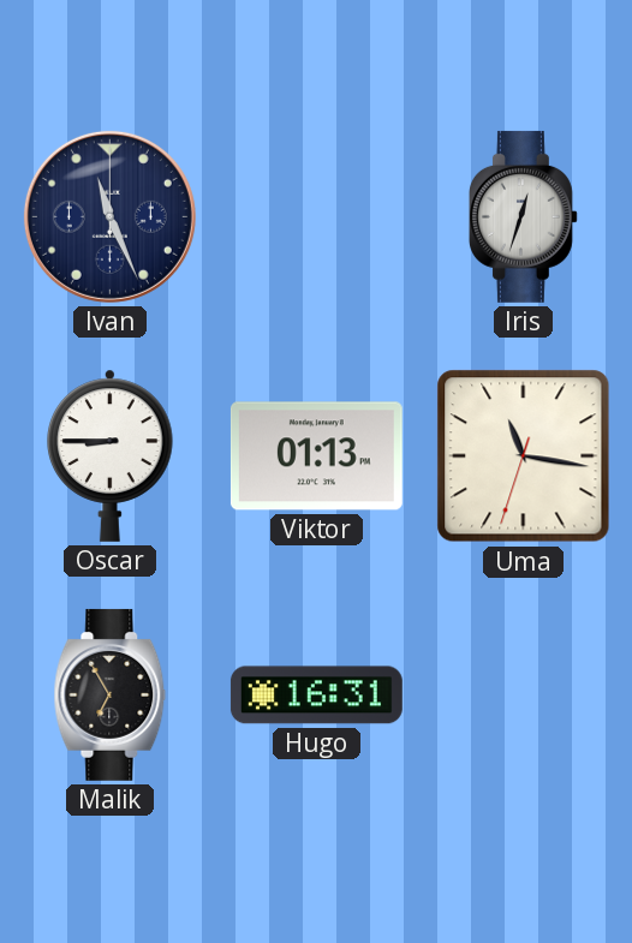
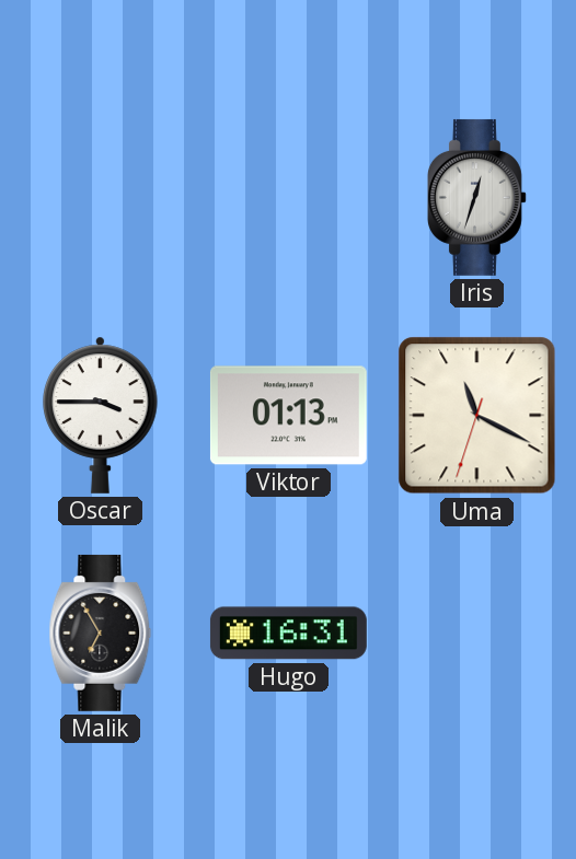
Ivan: 11:26 -> none
Oscar: 8:45 -> 3:45
Uma: 11:16 -> 11:19
